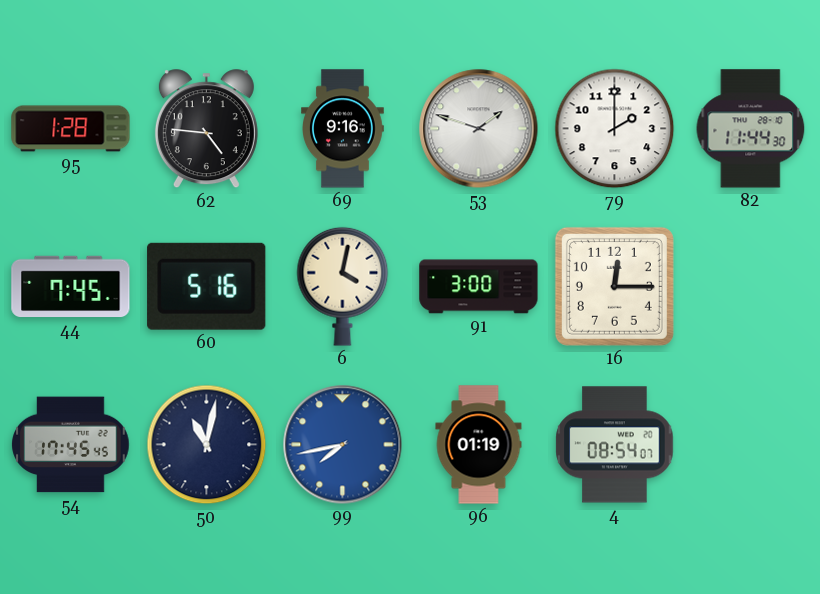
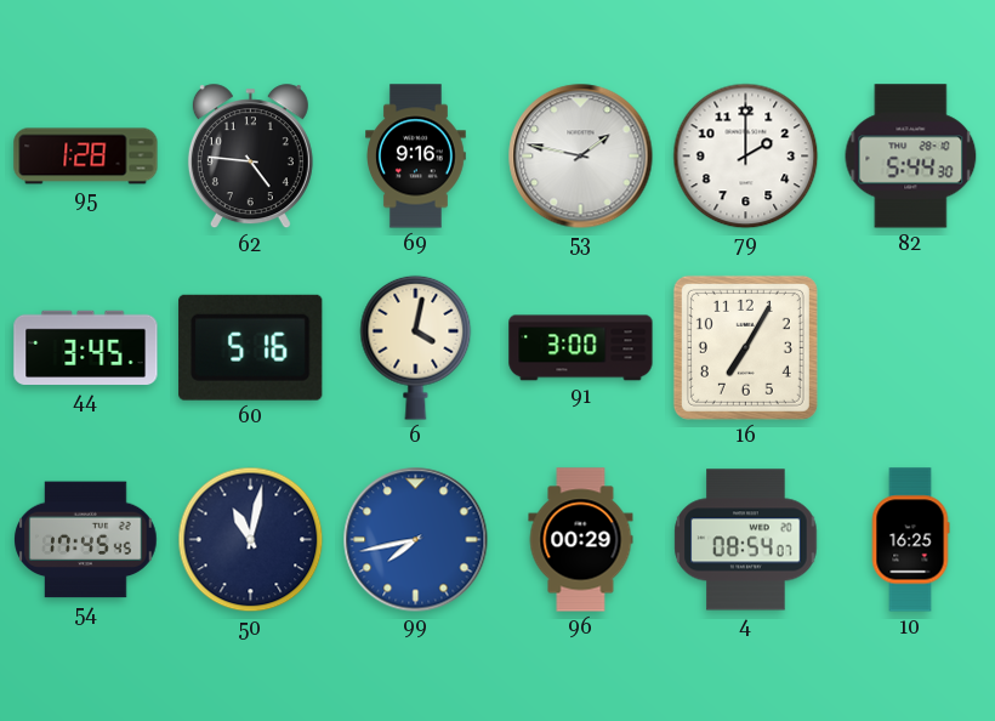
53: 1:48 -> 1:47
82: 11:44 -> 5:44
44: 7:45 -> 3:45
16: 12:15 -> 7:05
96: 01:19 -> 00:29
10: none -> 16:25
